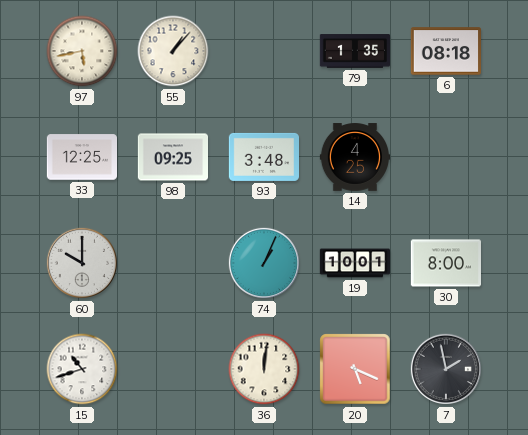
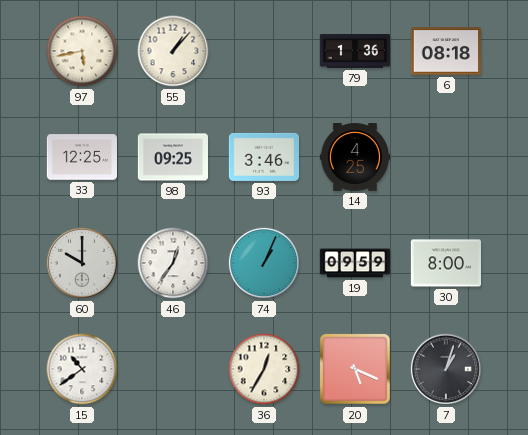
79: 1:35 -> 1:36
93: 3:48 -> 3:46
46: none -> 12:36
19: 10:01 -> 09:59
15: 10:42 -> 10:39
36: 12:01 -> 12:35
7: 1:58 -> 1:03
